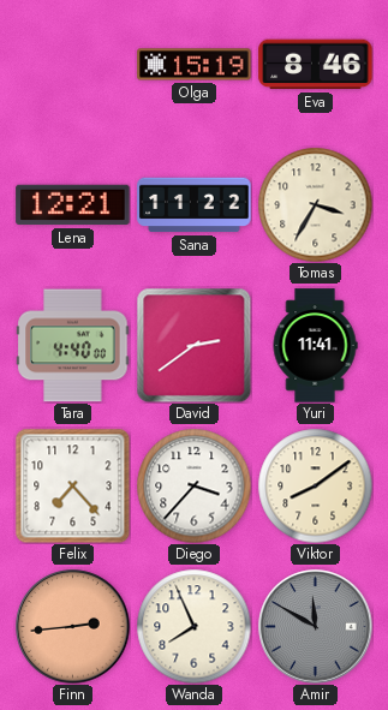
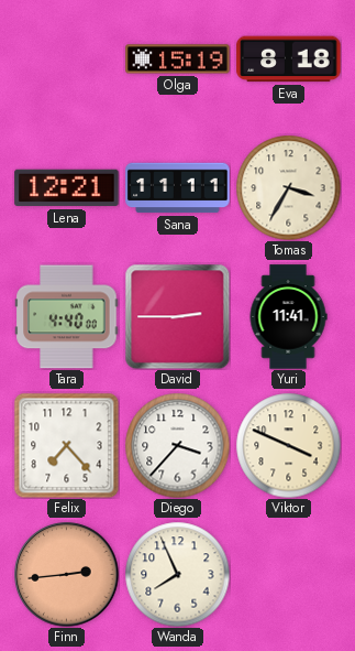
Eva: 8:46 -> 8:18
Sana: 11:22 -> 11:11
David: 2:39 -> 2:45
Viktor: 8:09 -> 3:49
Amir: 11:50 -> none
